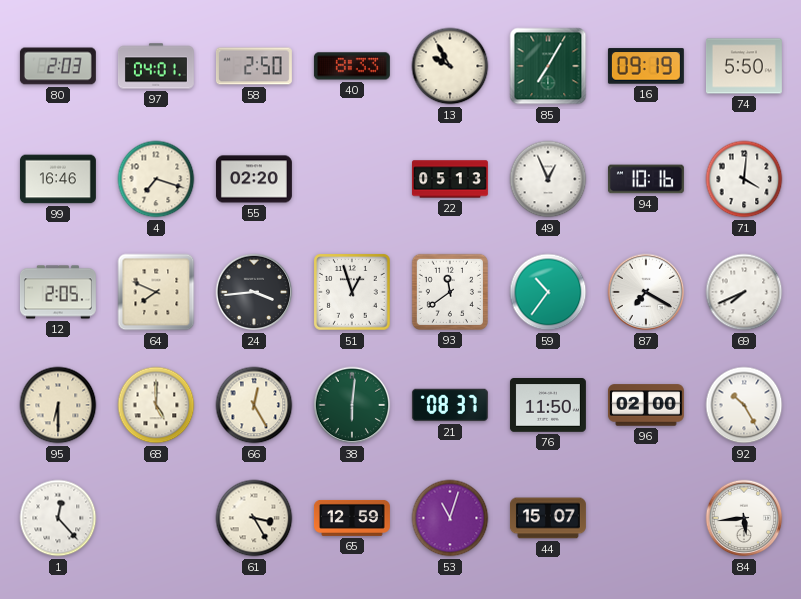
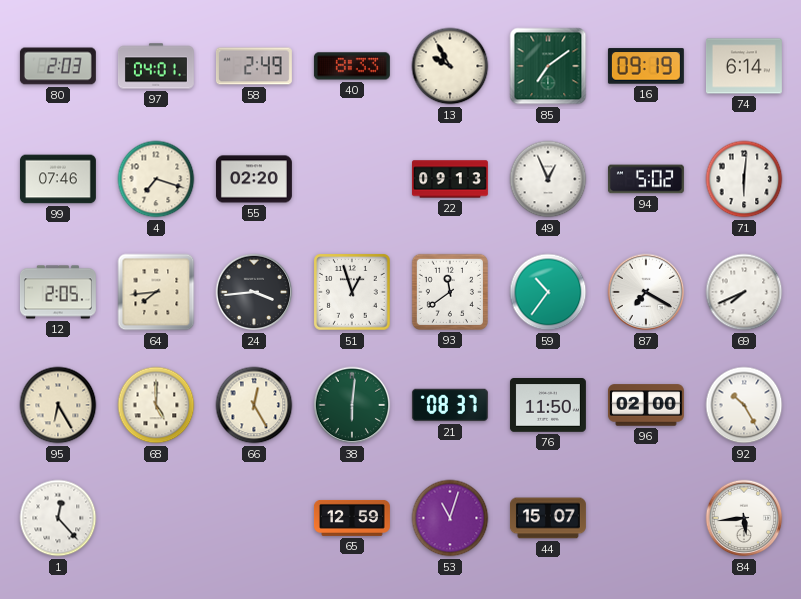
58: 2:50 -> 2:49
85: 7:05 -> 7:09
74: 5:50 -> 6:14
99: 16:46 -> 07:46
22: 05:13 -> 09:13
94: 10:16 -> 5:02
71: 4:01 -> 6:01
64: 7:49 -> 7:44
95: 6:30 -> 6:25
61: 3:25 -> none
